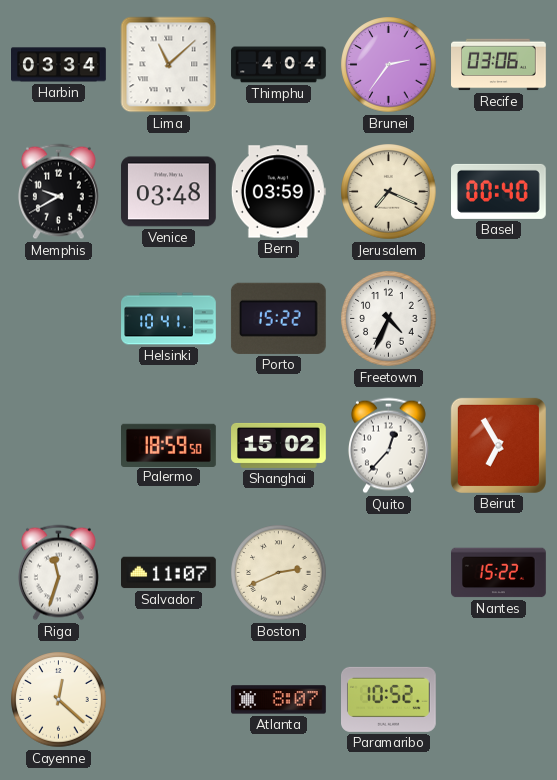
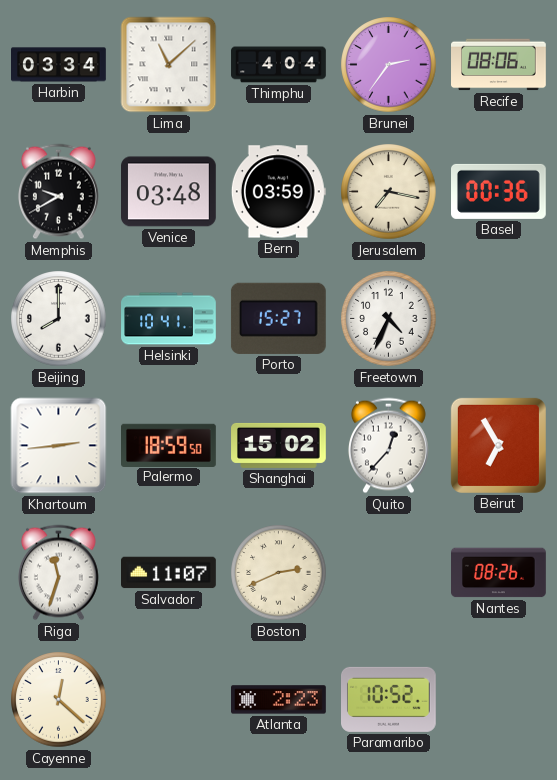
Recife: 03:06 -> 08:06
Jerusalem: 7:19 -> 7:17
Basel: 00:40 -> 00:36
Beijing: none -> 8:00
Porto: 15:22 -> 15:27
Khartoum: none -> 2:44
Nantes: 15:22 -> 08:26
Atlanta: 8:07 -> 2:23
